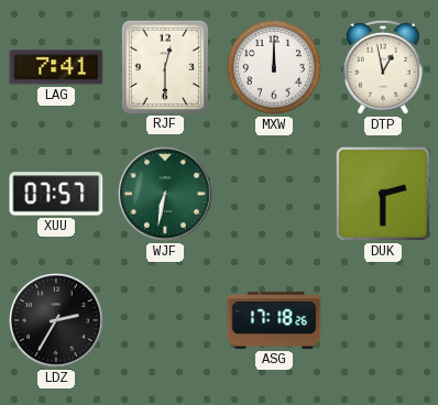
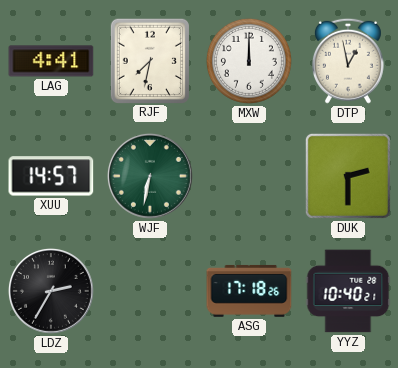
LAG: 7:41 -> 4:41
RJF: 12:30 -> 7:32
XUU: 07:57 -> 14:57
YYZ: none -> 10:40
